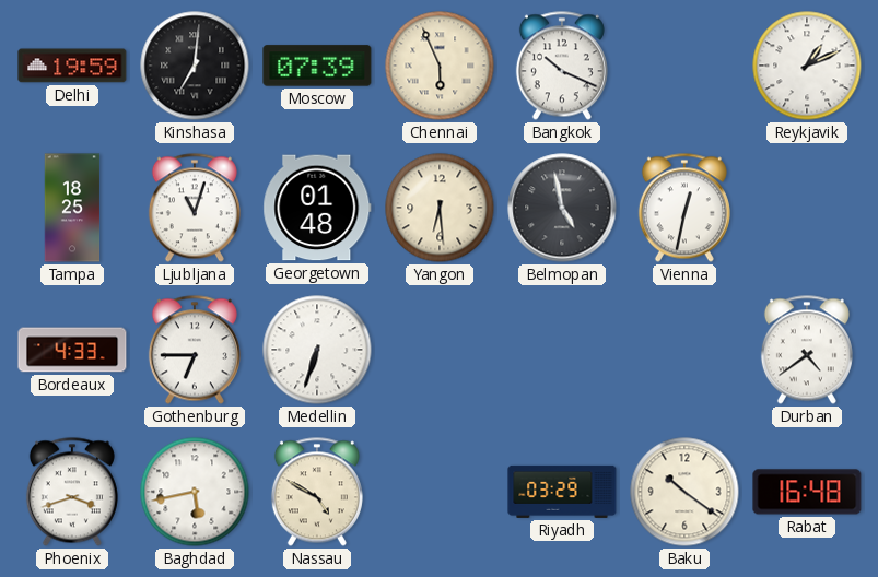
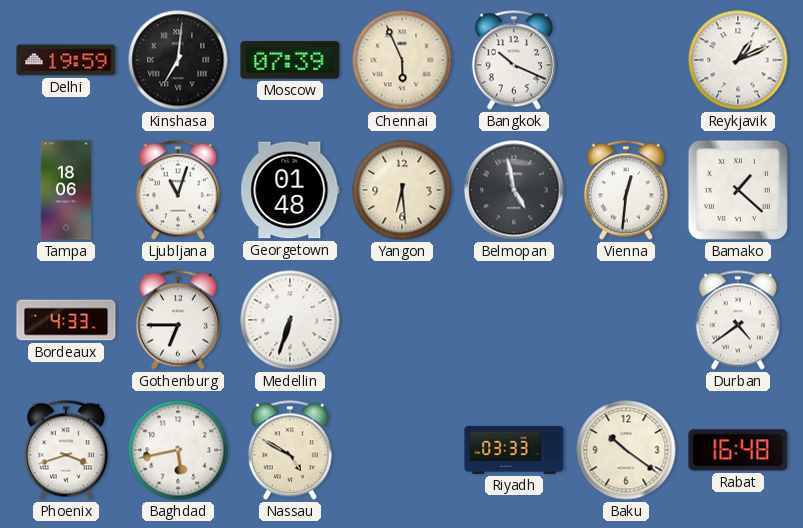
Tampa: 18:25 -> 18:06
Vienna: 12:32 -> 12:31
Bamako: none -> 1:22
Riyadh: 03:29 -> 03:33
